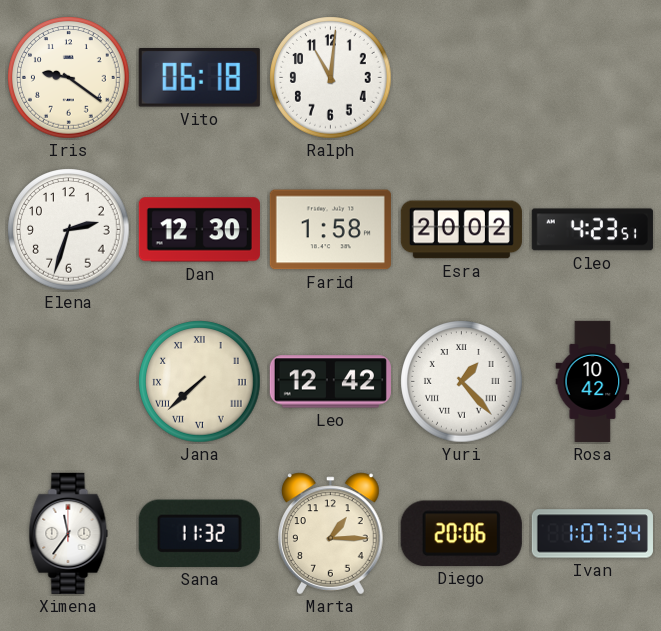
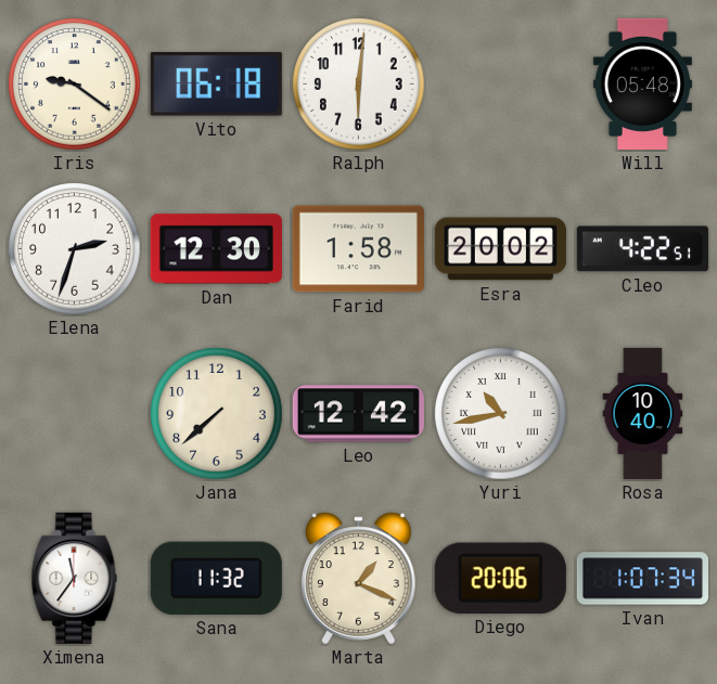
Ralph: 11:01 -> 6:01
Will: none -> 05:48
Cleo: 4:23 -> 4:22
Jana numerals: Roman -> Arabic
Yuri: 1:23 -> 10:43
Rosa: 10:42 -> 10:40
Marta: 1:15 -> 1:19
